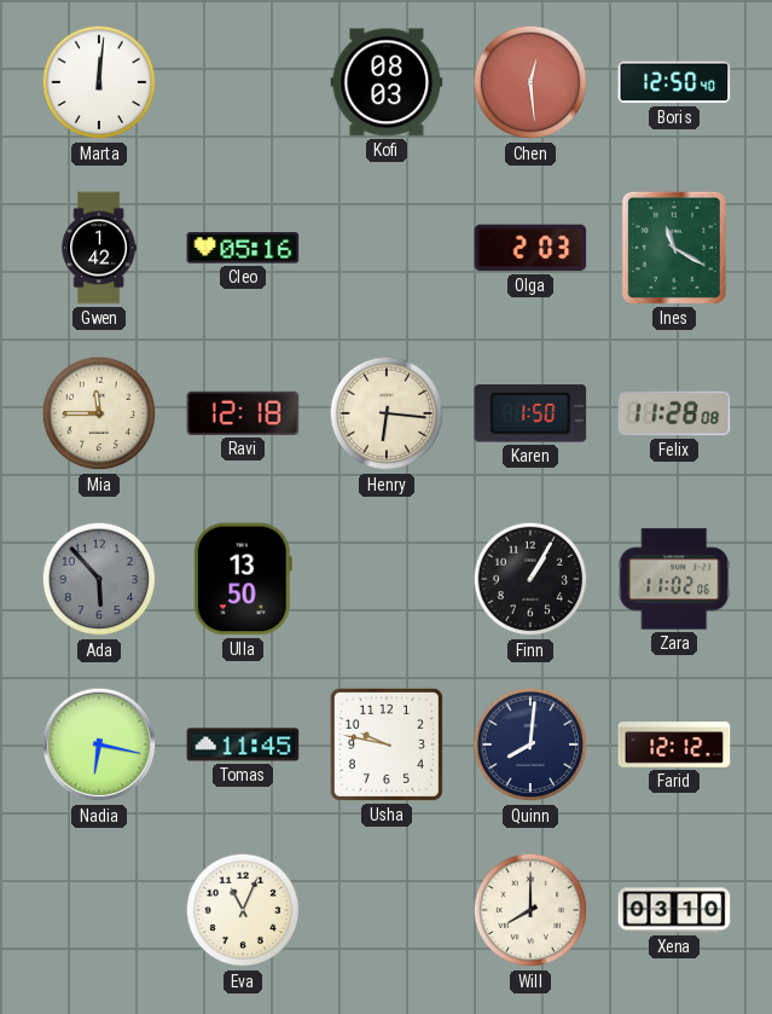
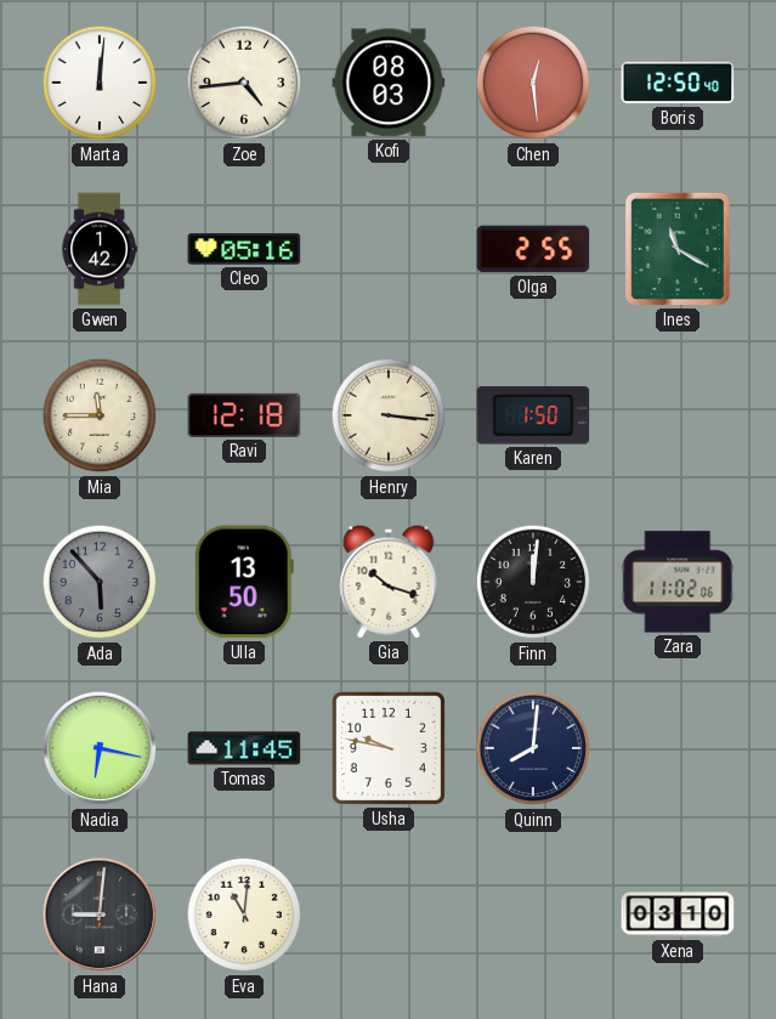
Zoe: none -> 4:44
Olga: 2:03 -> 2:55
Henry: 6:16 -> 3:16
Felix: 11:28 -> none
Gia: none -> 10:18
Finn: 1:05 -> 12:01
Farid: 12:12 -> none
Hana: none -> 9:01
Eva: 11:04 -> 11:01
Will: 8:00 -> none
